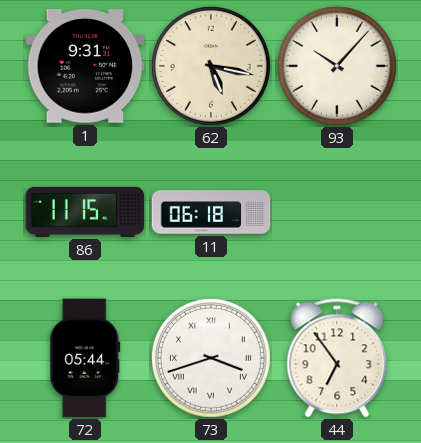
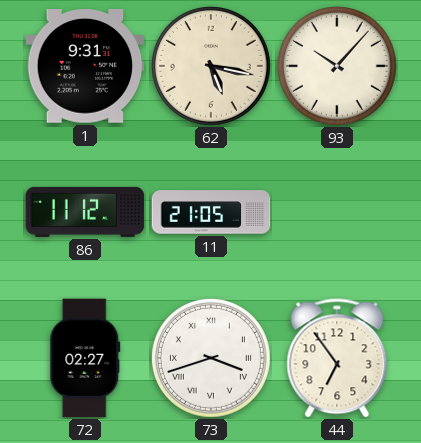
86: 11:15 -> 11:12
11: 06:18 -> 21:05
72: 05:44 -> 02:27
